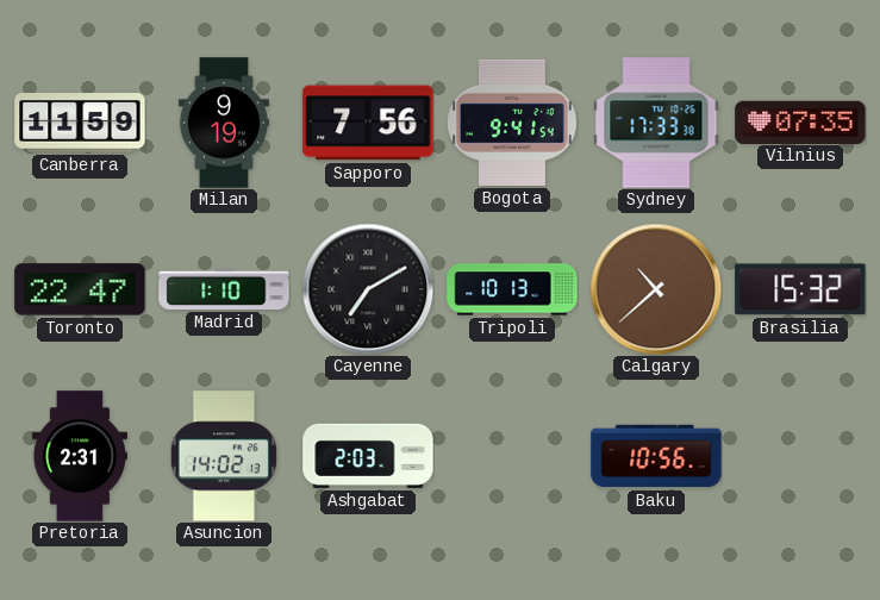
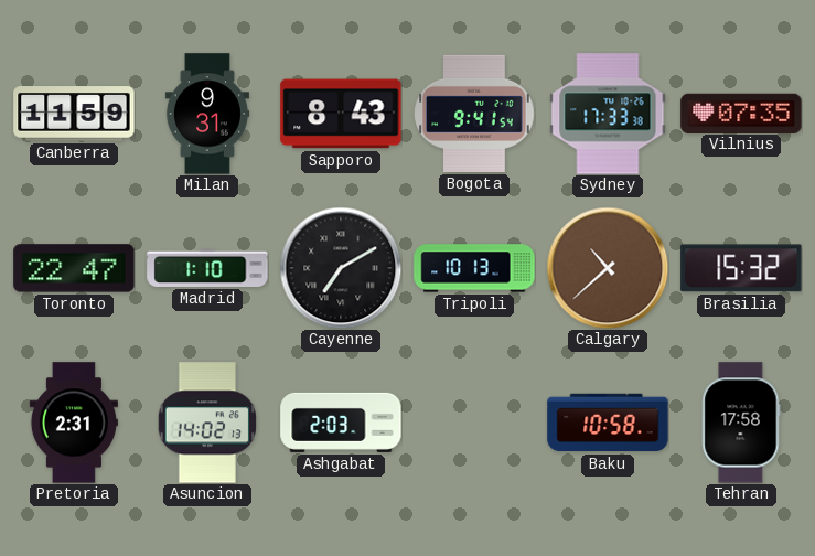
Milan: 9:19 -> 9:31
Sapporo: 7:56 -> 8:43
Baku: 10:56 -> 10:58
Tehran: none -> 17:58
